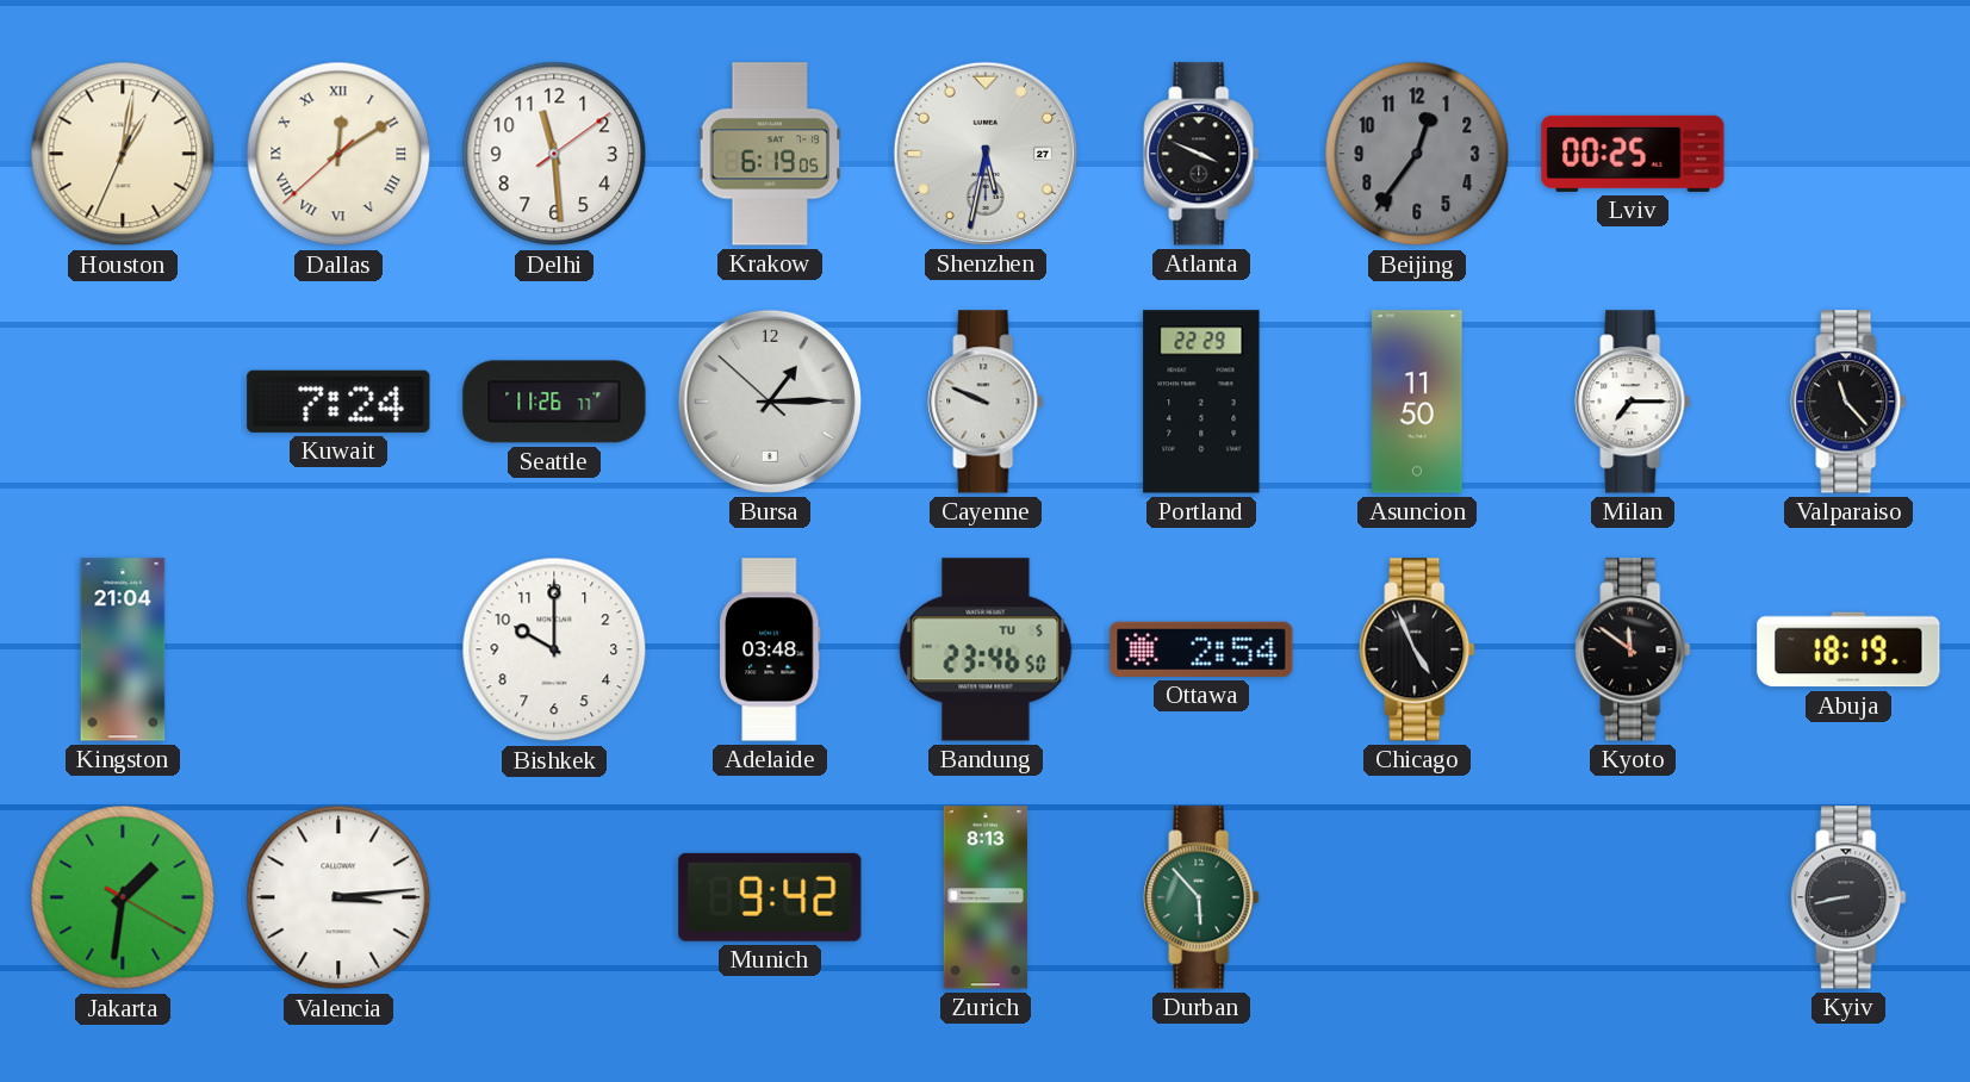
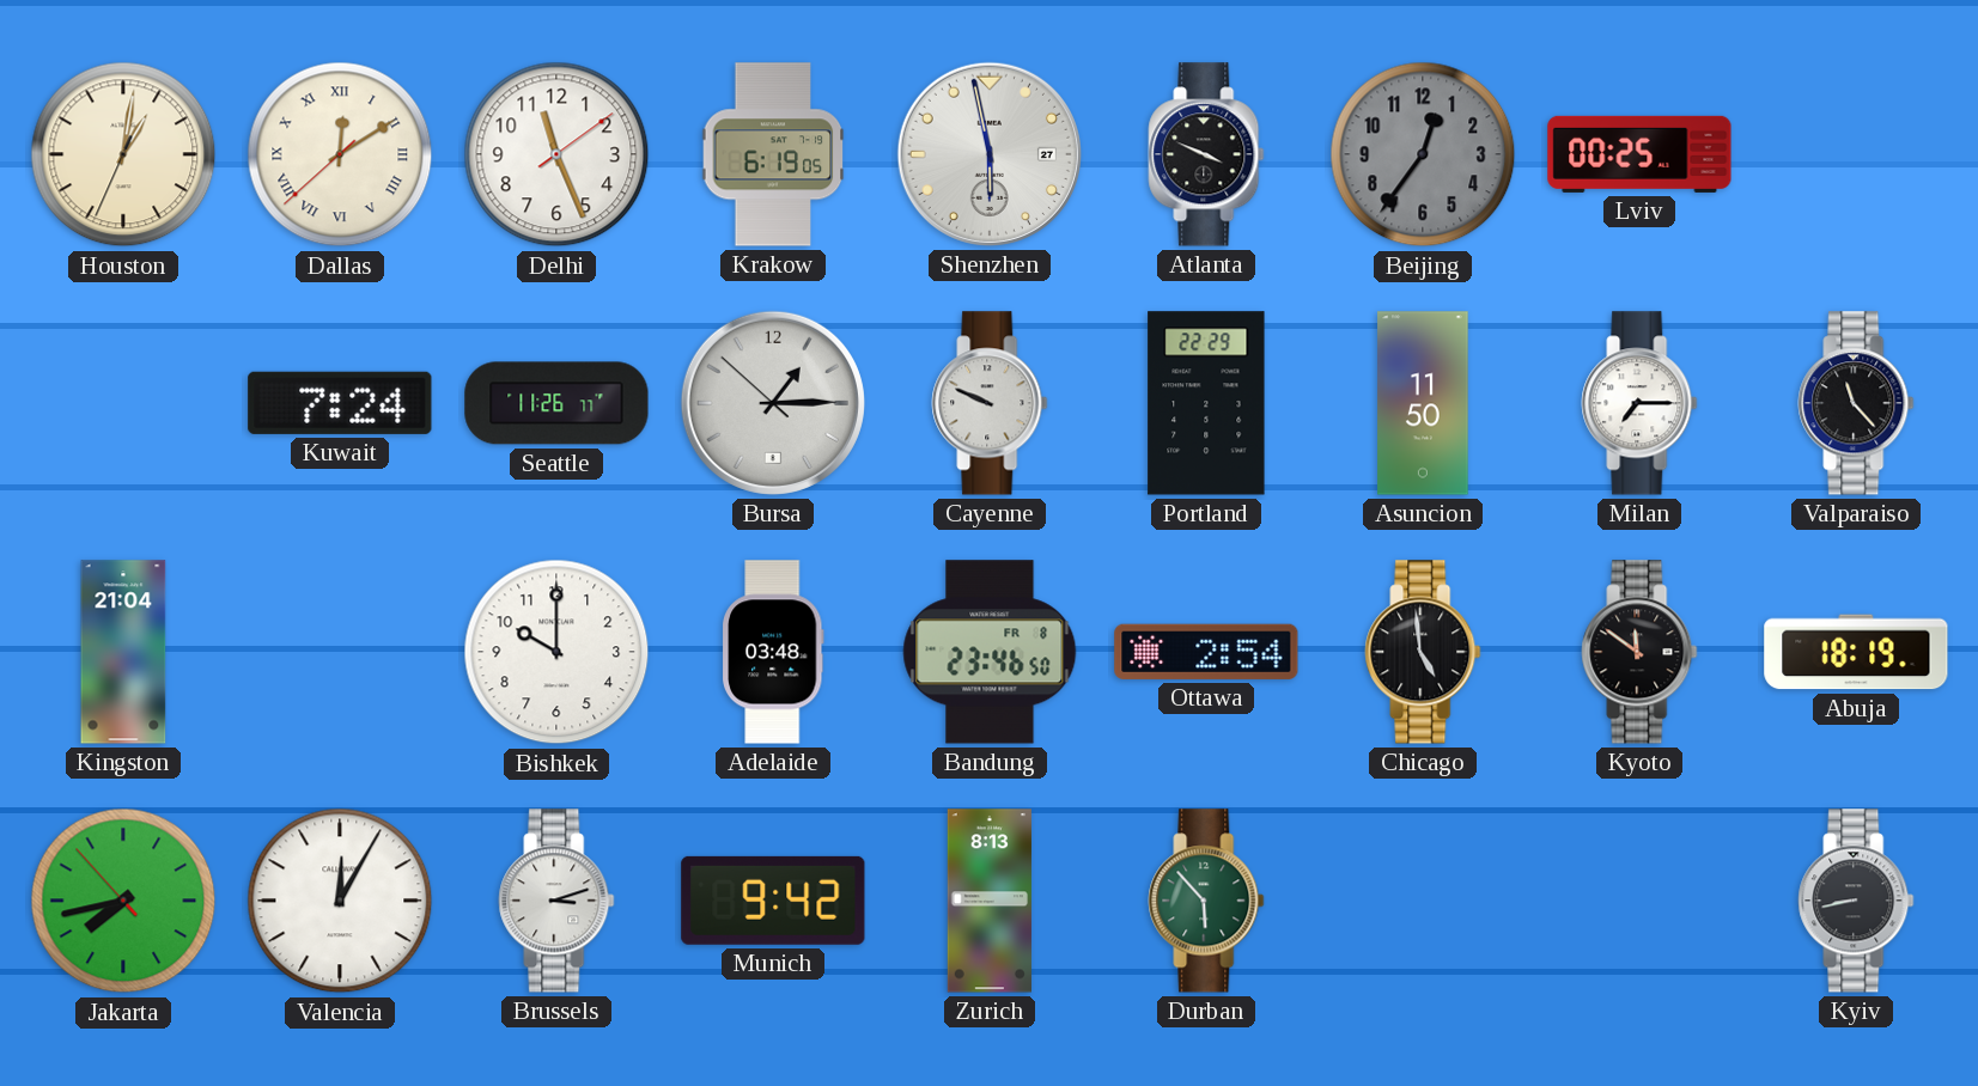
Delhi: 11:29 -> 11:26
Shenzhen: 5:32 -> 5:58
Bandung date: TU 5 -> FR 8
Chicago: 4:56 -> 4:59
Jakarta: 1:31 -> 7:42
Valencia: 3:14 -> 12:05
Brussels: none -> 3:12
